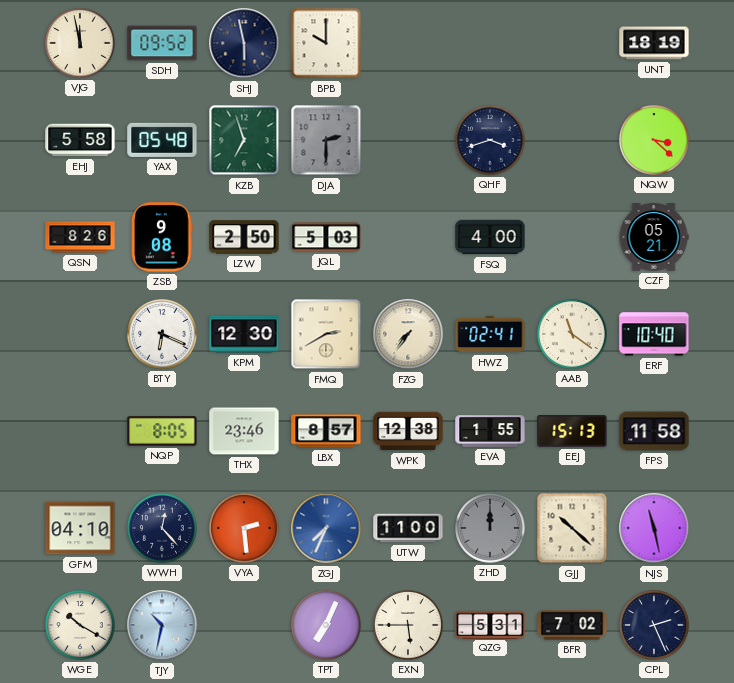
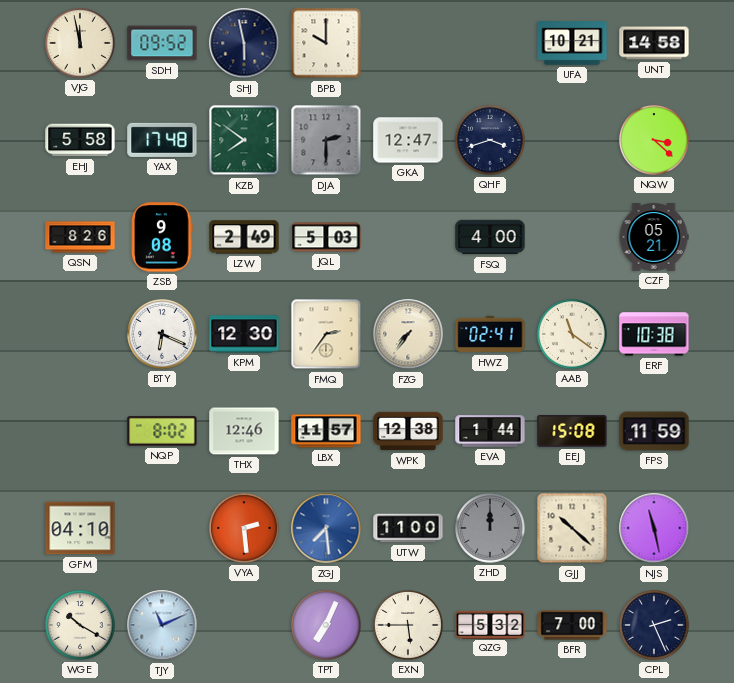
UFA: none -> 10:21
UNT: 18:19 -> 14:58
YAX: 05:48 -> 17:48
KZB: 6:57 -> 7:51
GKA: none -> 12:47
LZW: 2:50 -> 2:49
FMQ: 2:40 -> 2:36
ERF: 10:40 -> 10:38
NQP: 8:05 -> 8:02
THX: 23:46 -> 12:46
LBX: 8:57 -> 11:57
EVA: 1:55 -> 1:44
EEJ: 15:13 -> 15:08
FPS: 11:58 -> 11:59
WWH: 12:23 -> none
ZGJ: 7:34 -> 7:29
TJY: 10:32 -> 11:11
QZG: 5:31 -> 5:32
BFR: 7:02 -> 7:00
